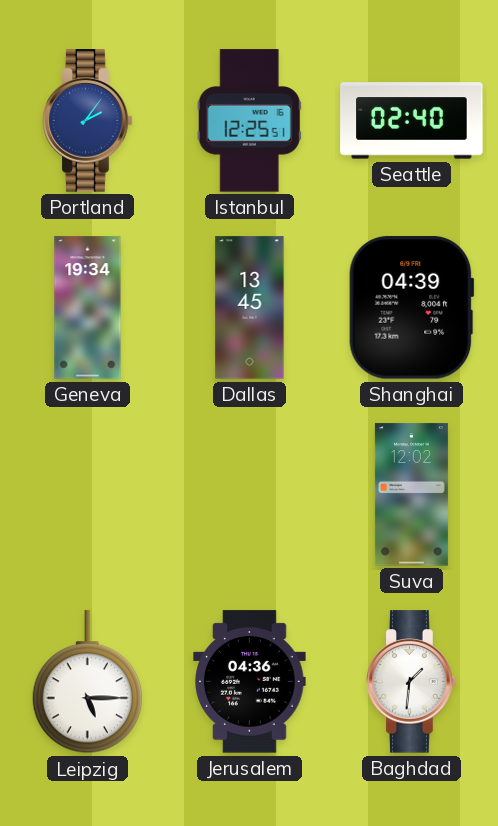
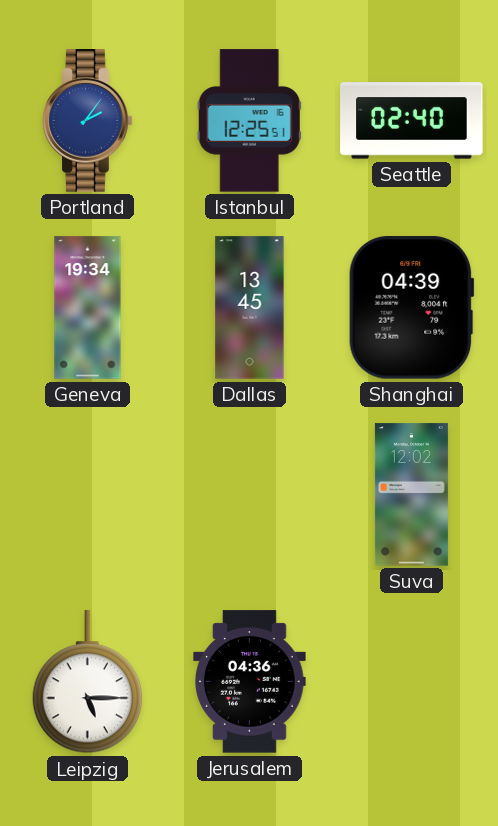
Baghdad: 1:31 -> none
